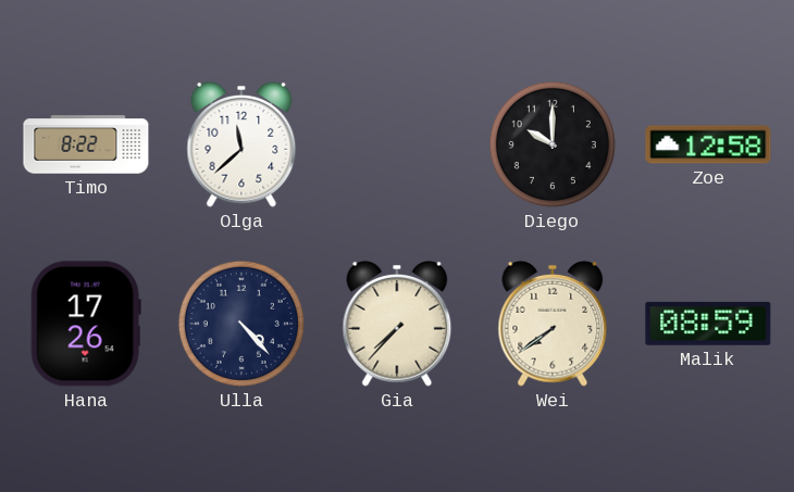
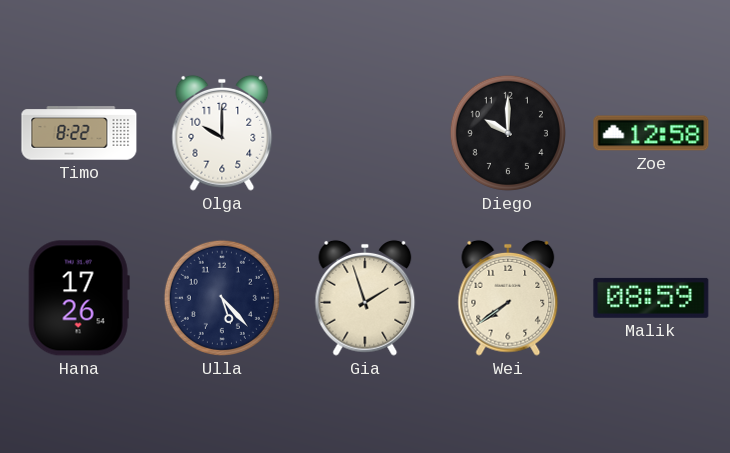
Olga: 11:38 -> 10:00
Ulla: 4:23 -> 5:23
Gia: 7:37 -> 1:57
